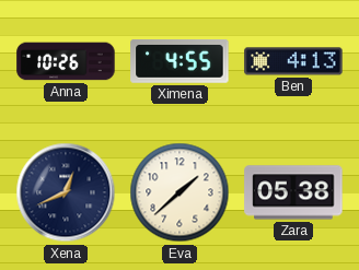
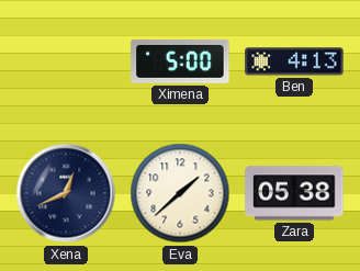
Anna: 10:26 -> none
Ximena: 4:55 -> 5:00
